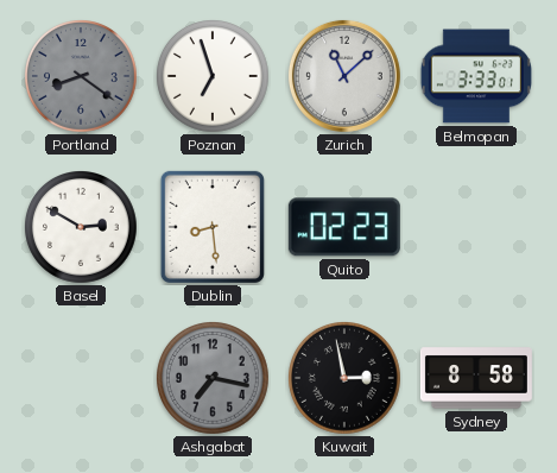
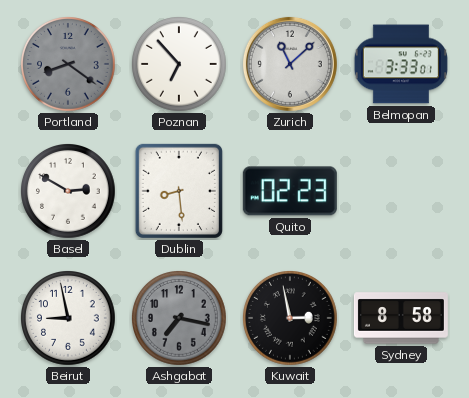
Poznan: 6:57 -> 6:53
Beirut: none -> 8:58
